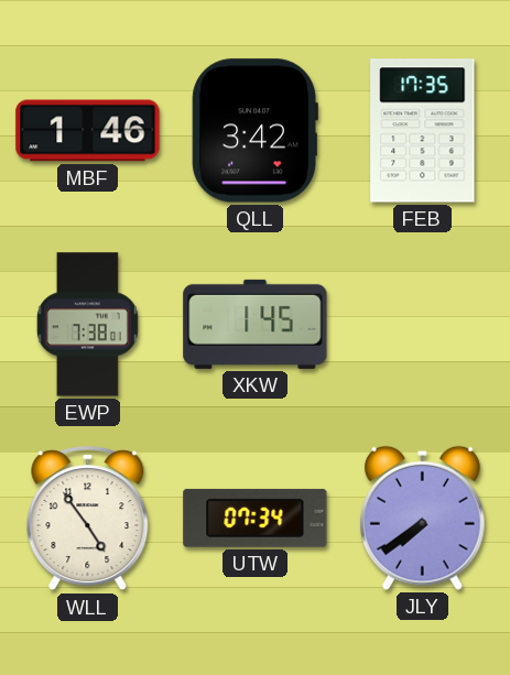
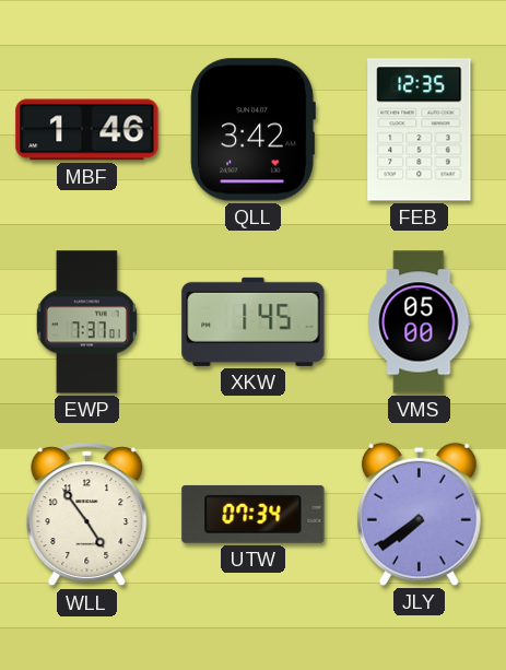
FEB: 17:35 -> 12:35
EWP: 7:38 -> 7:37
VMS: none -> 05:00
